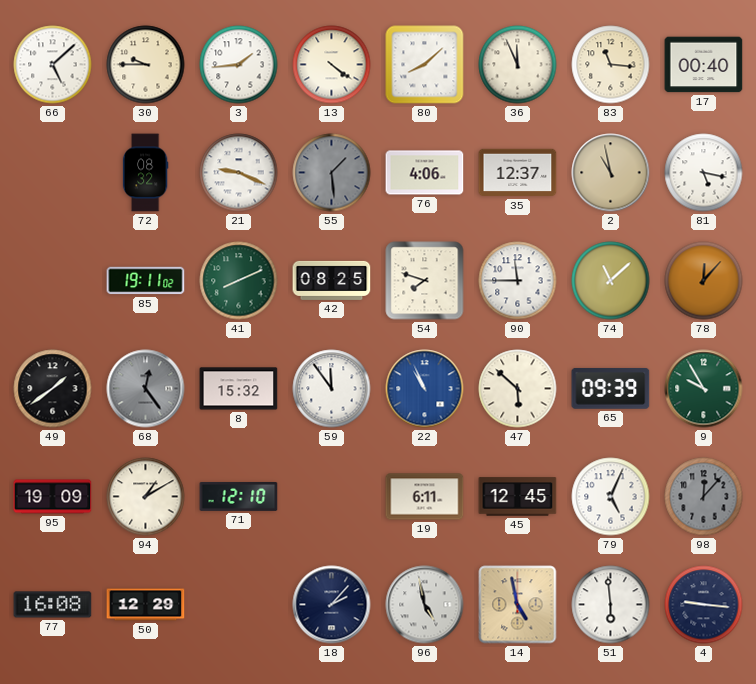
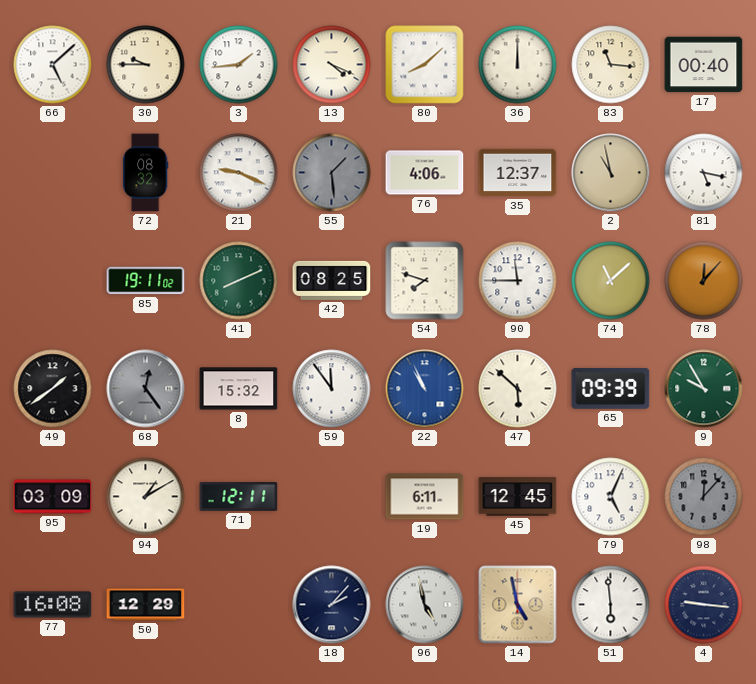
13: 4:21 -> 4:19
36: 11:56 -> 12:00
95: 19:09 -> 03:09
71: 12:10 -> 12:11
